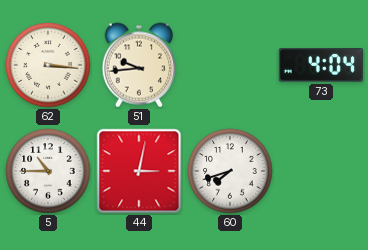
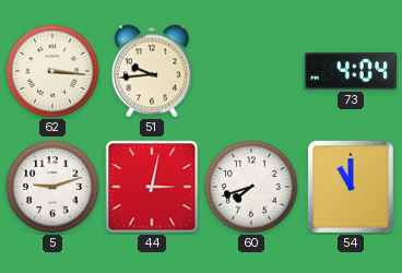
5: 10:45 -> 9:12
54: none -> 11:00
